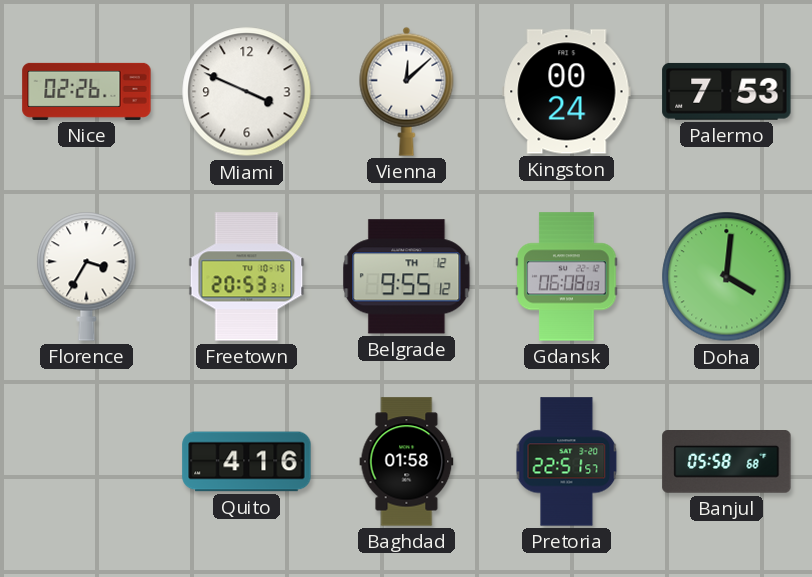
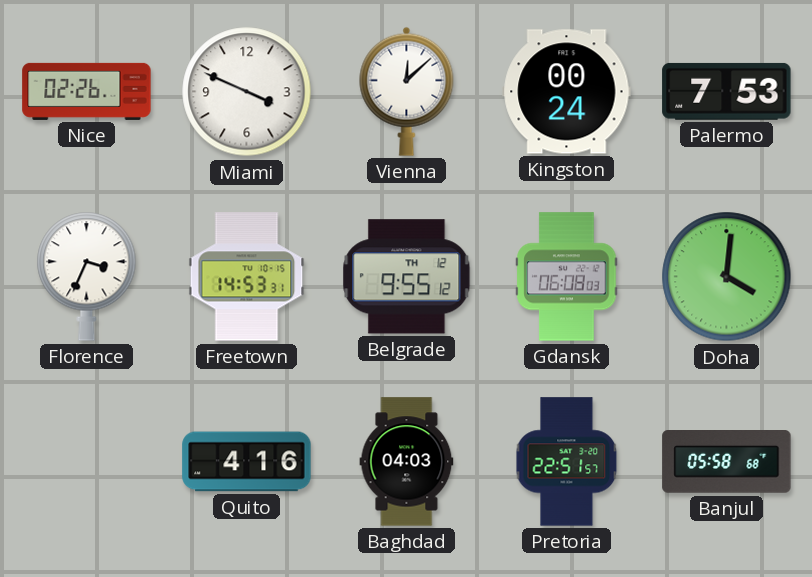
Florence: 3:35 -> 3:34
Freetown: 20:53 -> 14:53
Baghdad: 01:58 -> 04:03
